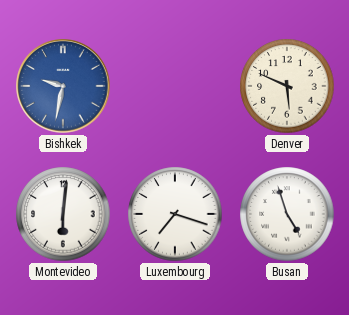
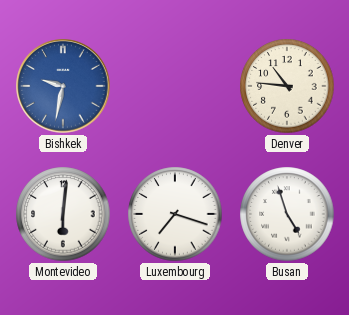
Denver: 5:49 -> 10:46
